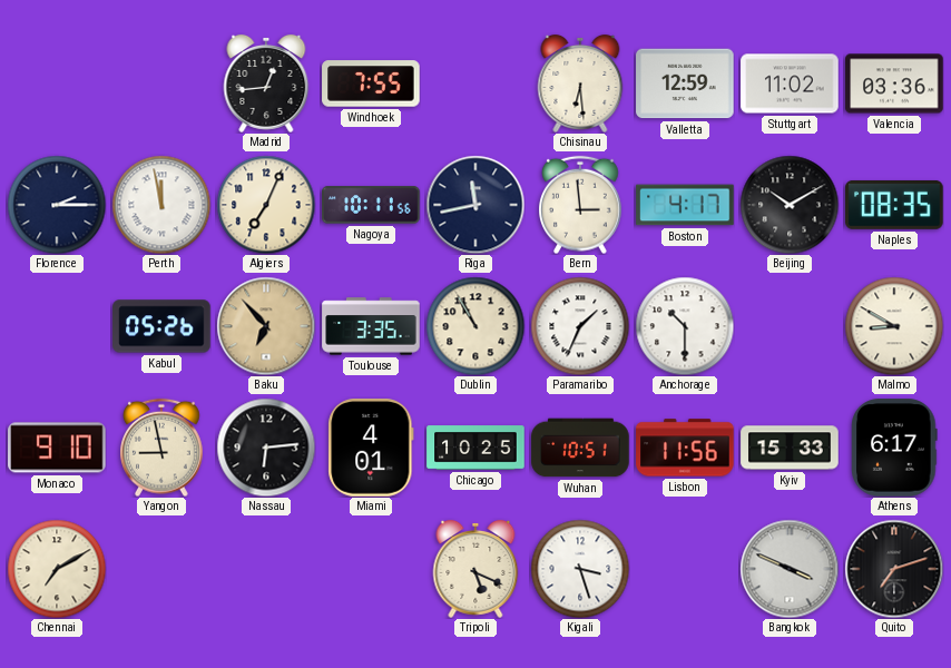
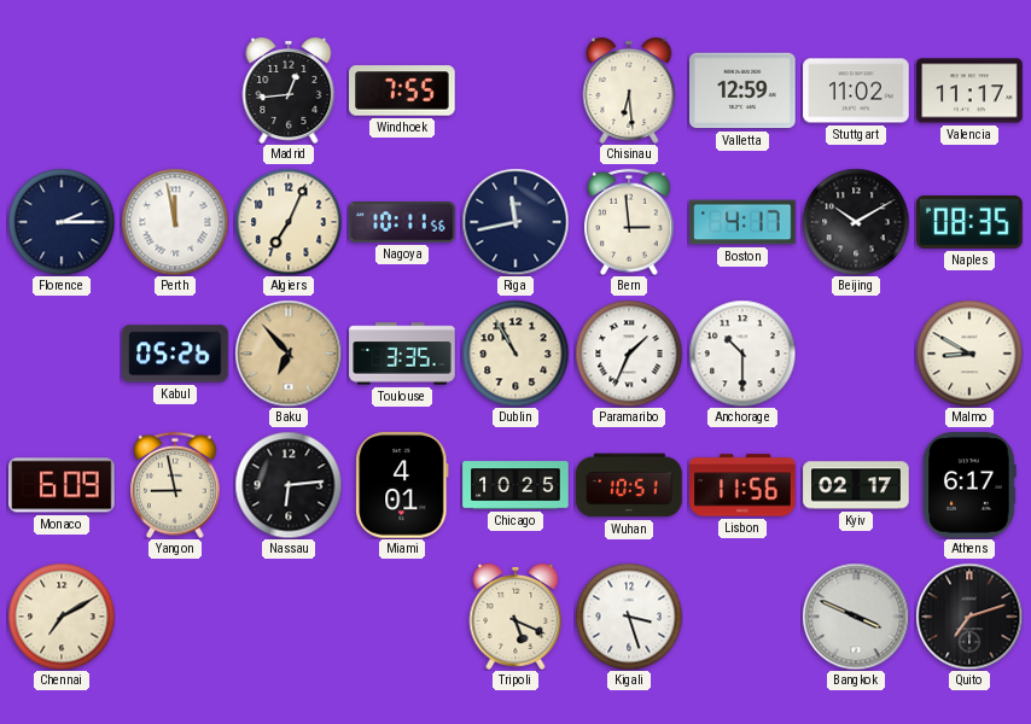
Valencia: 03:36 -> 11:17
Monaco: 9:10 -> 6:09
Kyiv: 15:33 -> 02:17
